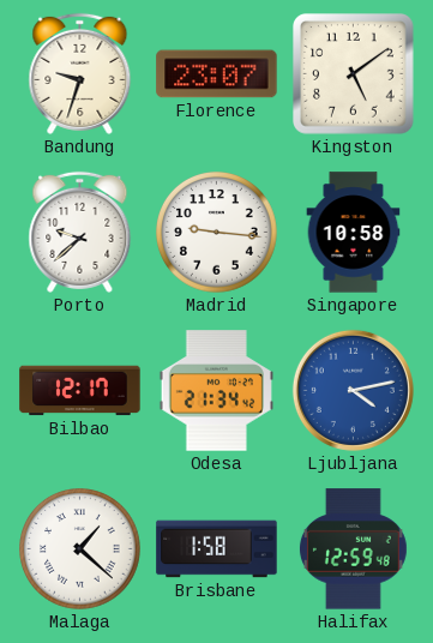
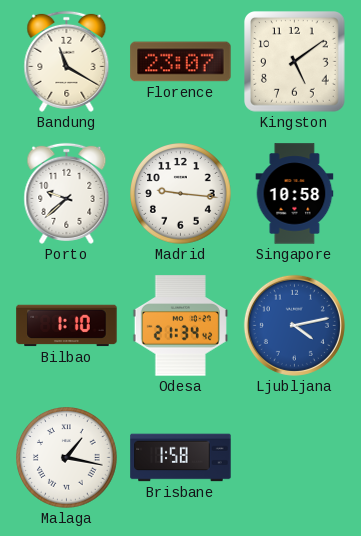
Bandung: 9:33 -> 11:20
Bilbao: 12:17 -> 1:10
Malaga: 1:22 -> 1:17
Halifax: 12:59 -> none
